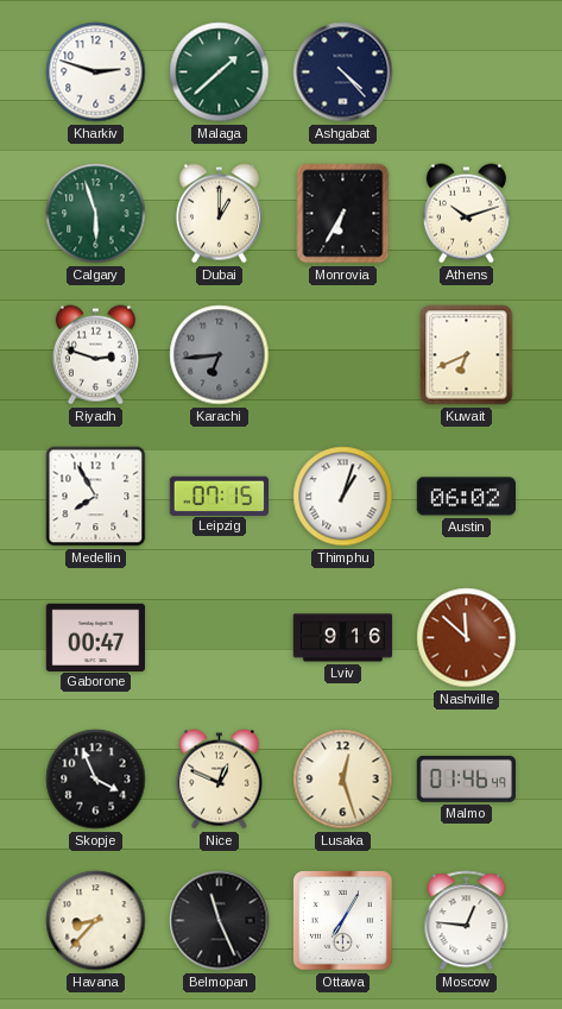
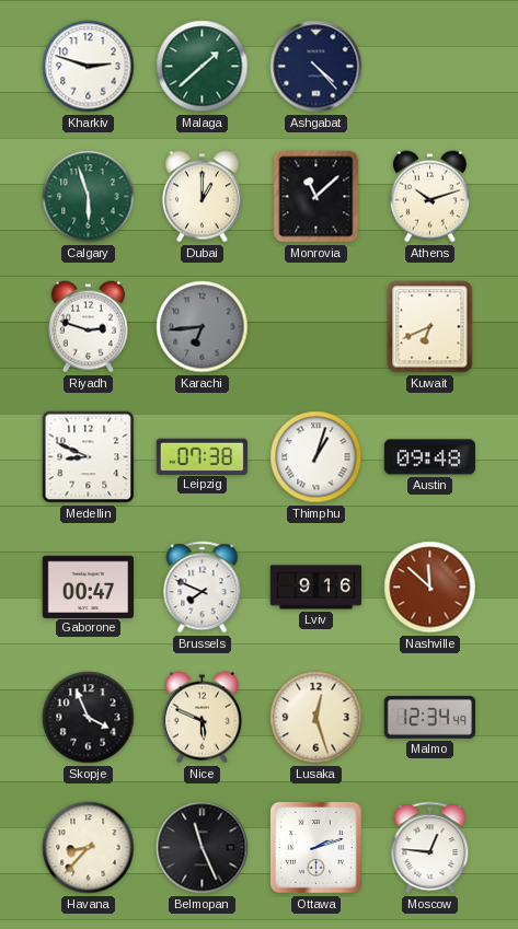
Monrovia: 6:35 -> 11:08
Medellin: 7:55 -> 8:49
Leipzig: 07:15 -> 07:38
Austin: 06:02 -> 09:48
Brussels: none -> 7:49
Nice: 12:49 -> 5:49
Malmo: 01:46 -> 12:34
Ottawa: 7:05 -> 2:12
